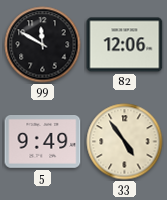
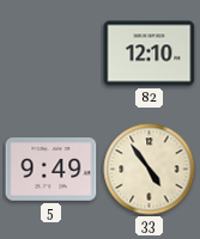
99: 11:50 -> none
82: 12:06 -> 12:10
